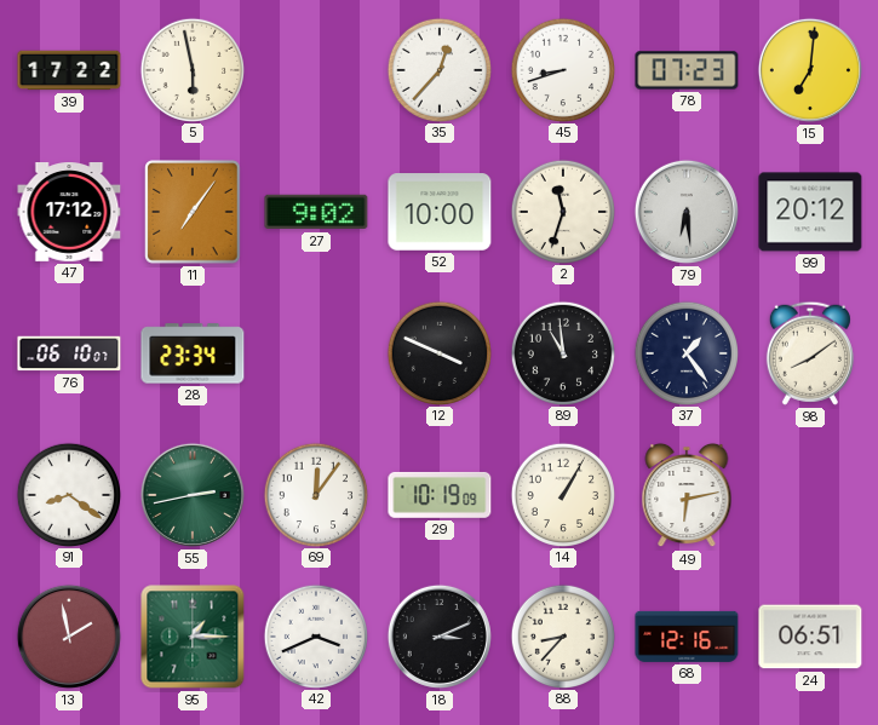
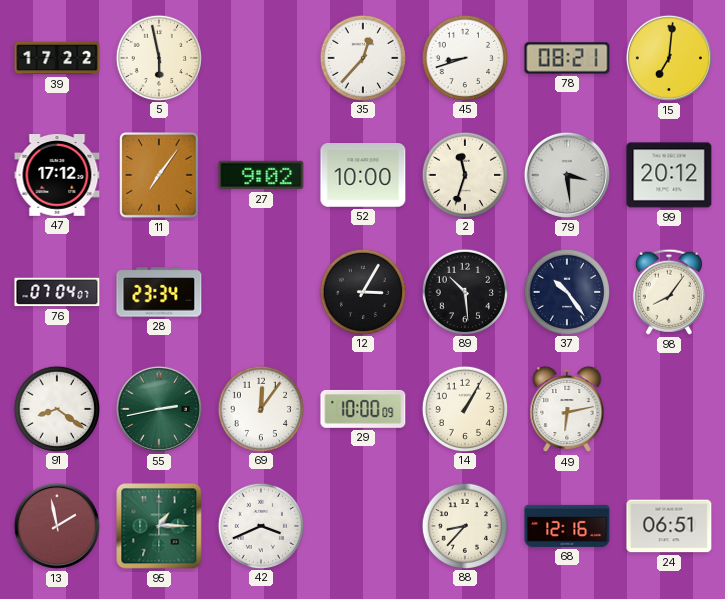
78: 07:23 -> 08:21
79: 6:29 -> 3:29
76: 06:10 -> 07:04
12: 3:49 -> 3:05
89: 10:59 -> 10:29
37: 1:24 -> 10:24
98: 8:09 -> 8:06
29: 10:19 -> 10:00
18: 3:11 -> none
